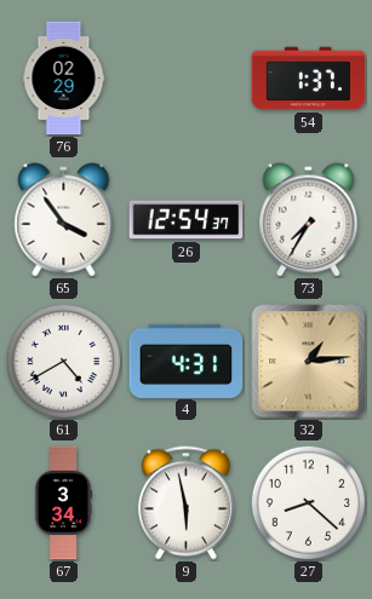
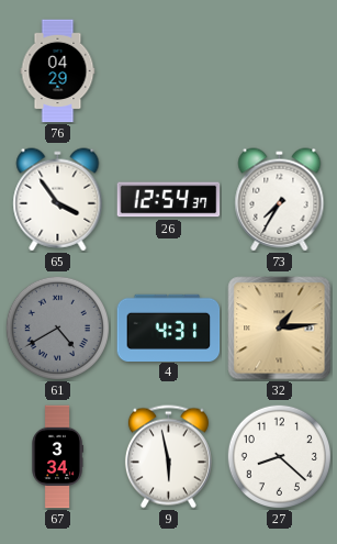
76: 02:29 -> 04:29
54: 1:37 -> none
61 dial: white -> grey
